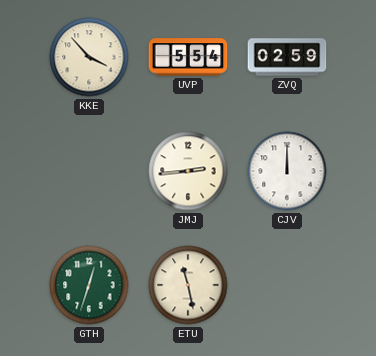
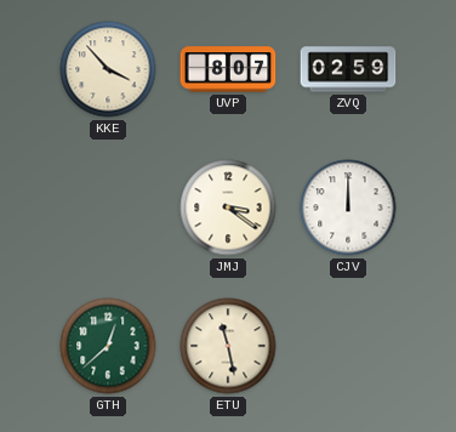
UVP: 5:54 -> 8:07
JMJ: 2:44 -> 3:21
GTH: 12:33 -> 12:38
